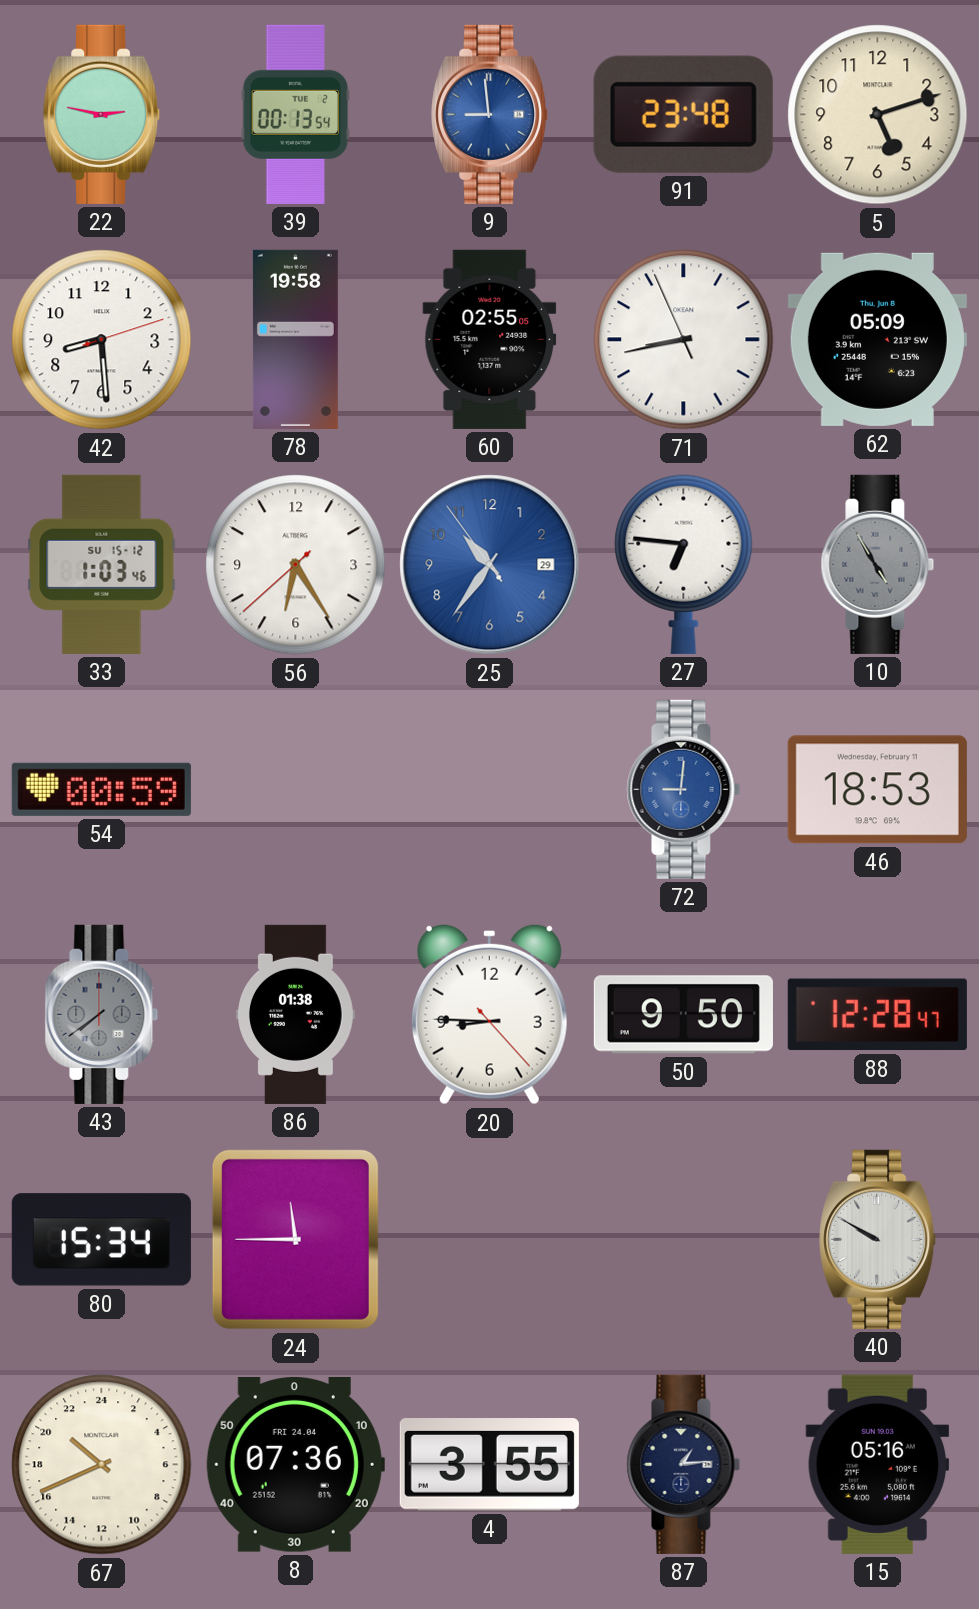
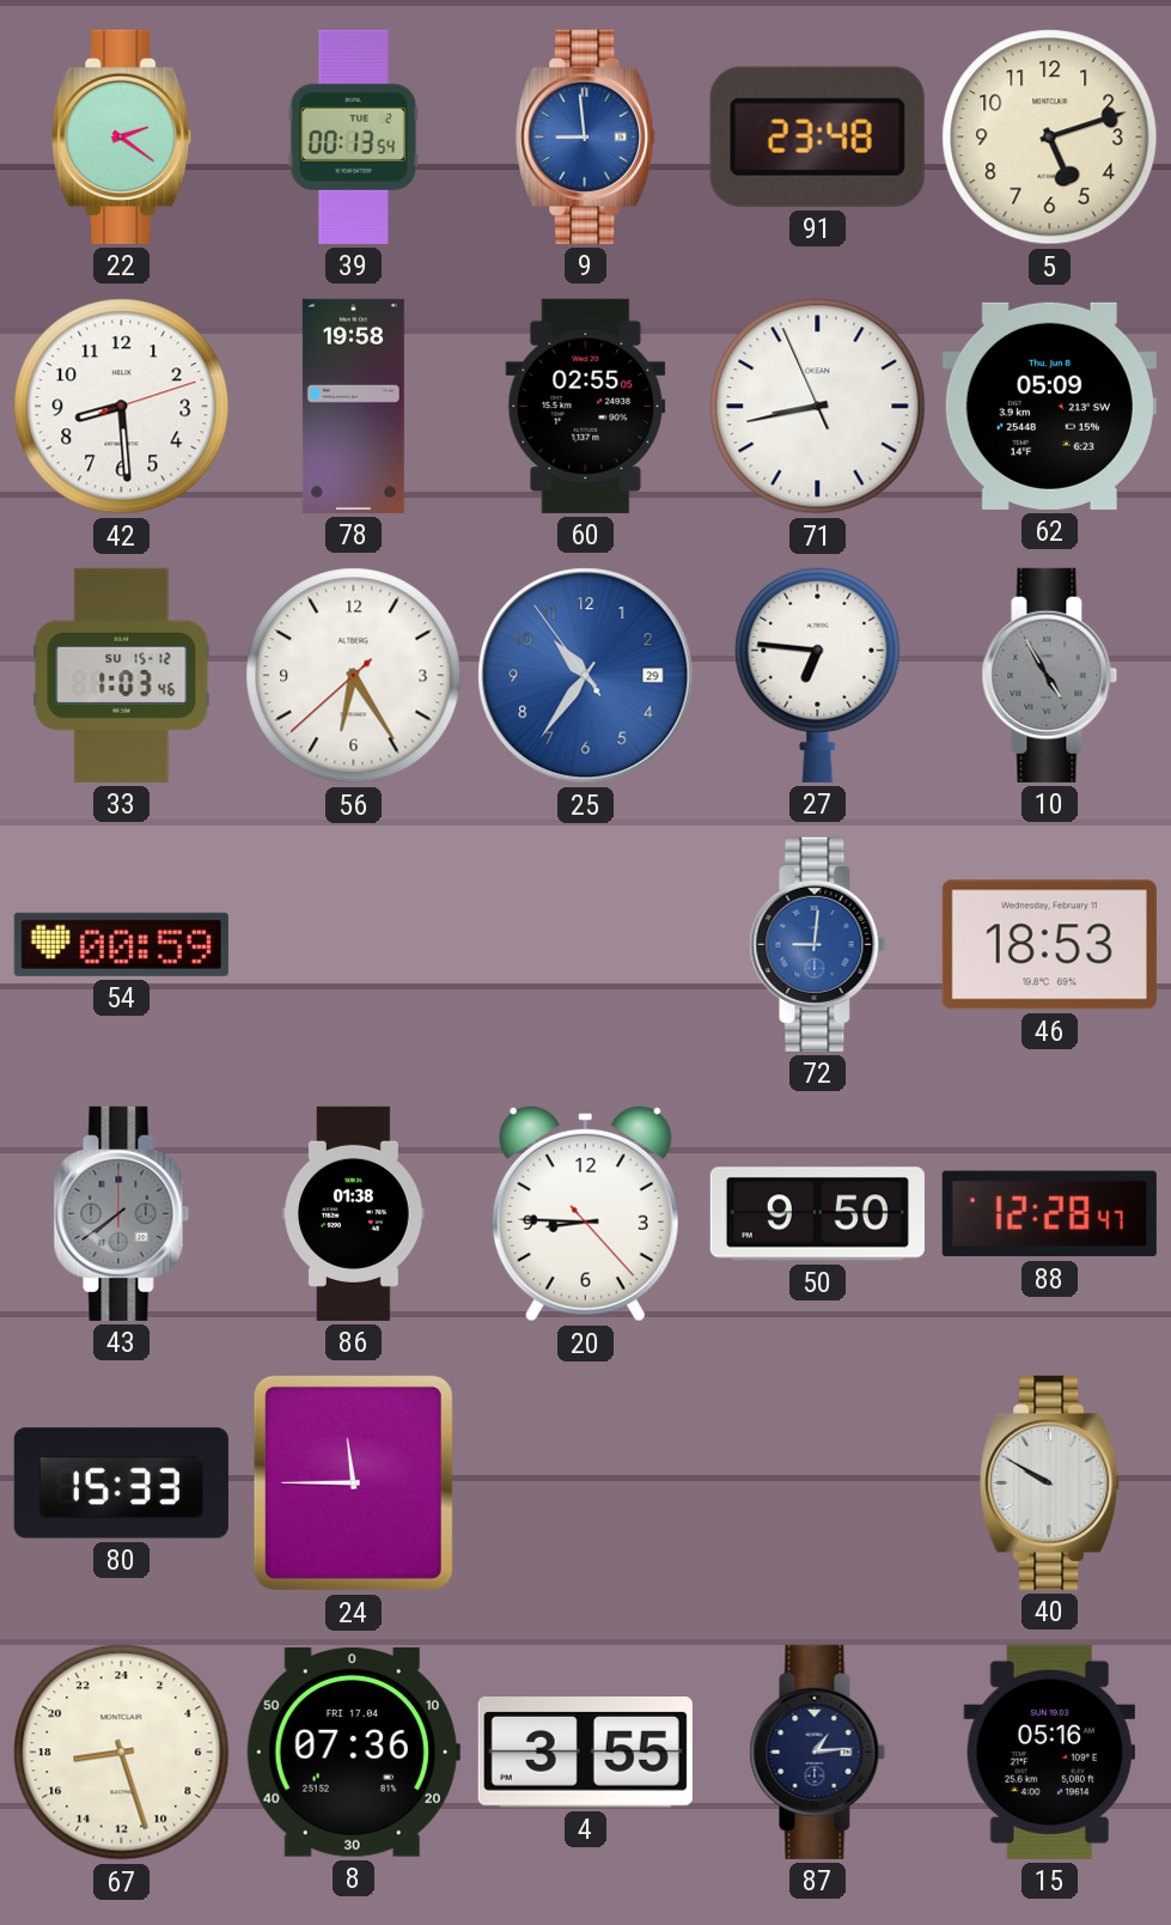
22: 2:47 -> 2:21
80: 15:34 -> 15:33
67: 20:41 -> 17:27
8 date: FRI 24.04 -> FRI 17.04
